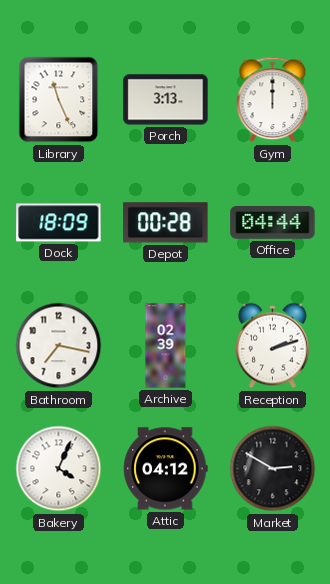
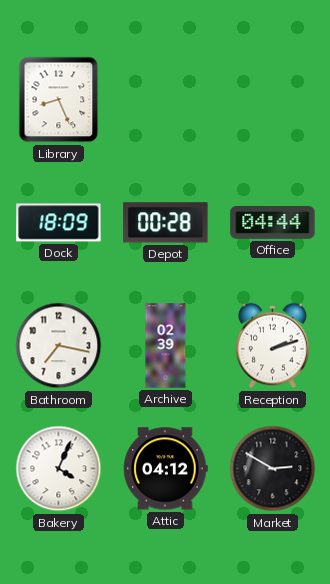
Library: 11:26 -> 8:26
Porch: 3:13 -> none
Gym: 12:00 -> none
